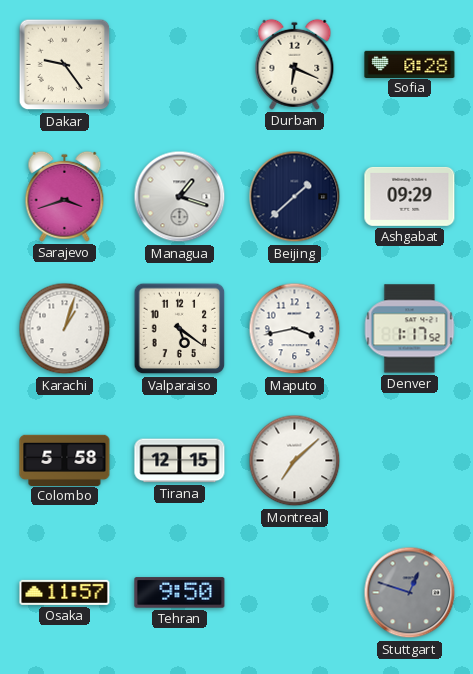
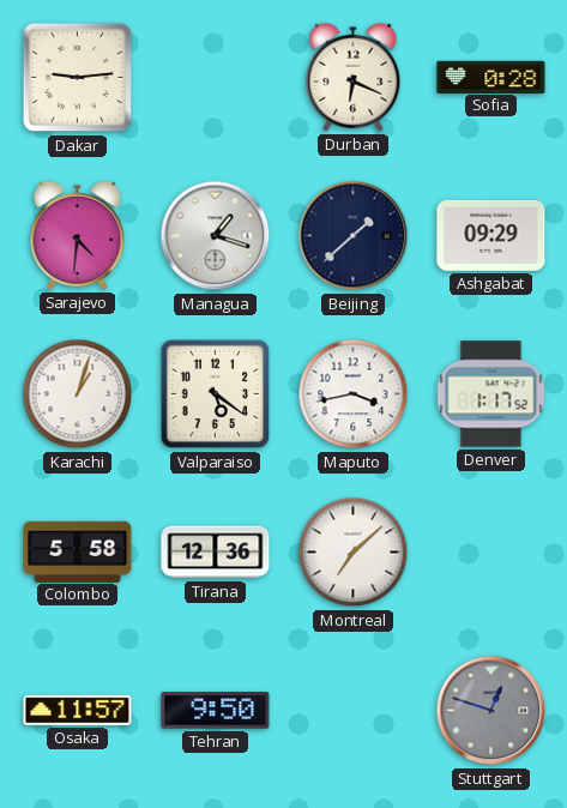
Dakar: 9:24 -> 9:14
Sarajevo: 3:42 -> 4:31
Tirana: 12:15 -> 12:36
